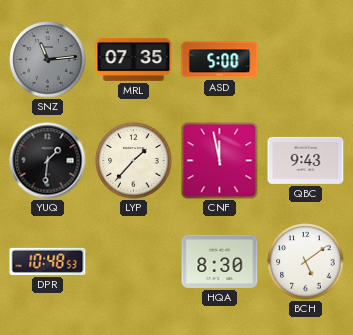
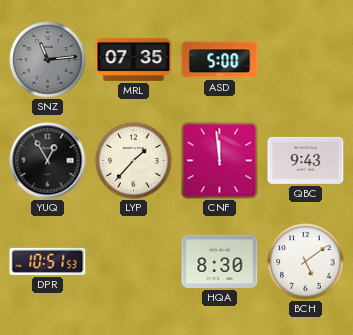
YUQ: 1:31 -> 12:55
CNF: 11:58 -> 11:59
DPR: 10:48 -> 10:51
